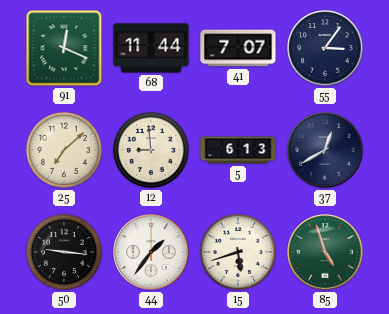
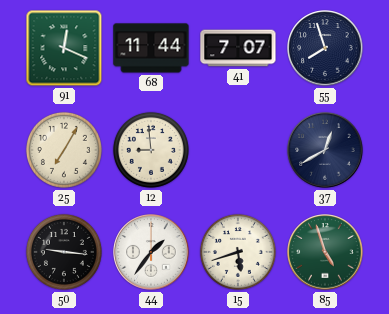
55: 3:06 -> 7:57
25: 7:08 -> 7:05
5: 6:13 -> none
